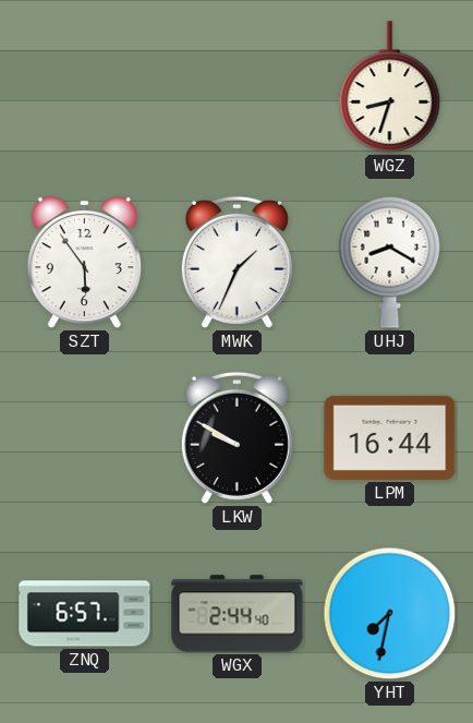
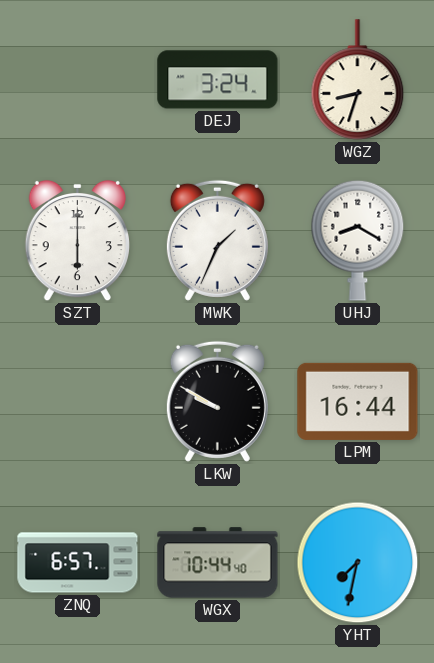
DEJ: none -> 3:24
SZT: 5:54 -> 6:00
WGX: 2:44 -> 10:44
